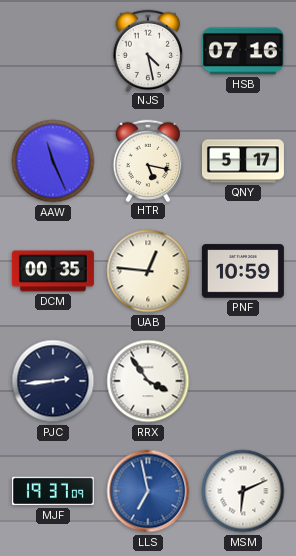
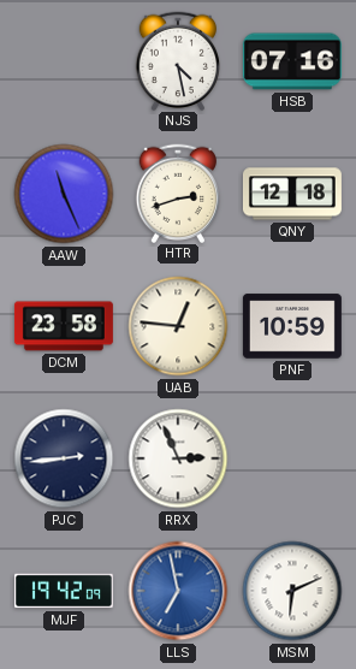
HTR: 5:17 -> 2:42
QNY: 5:17 -> 12:18
DCM: 00:35 -> 23:58
RRX: 3:54 -> 2:56
MJF: 19:37 -> 19:42
